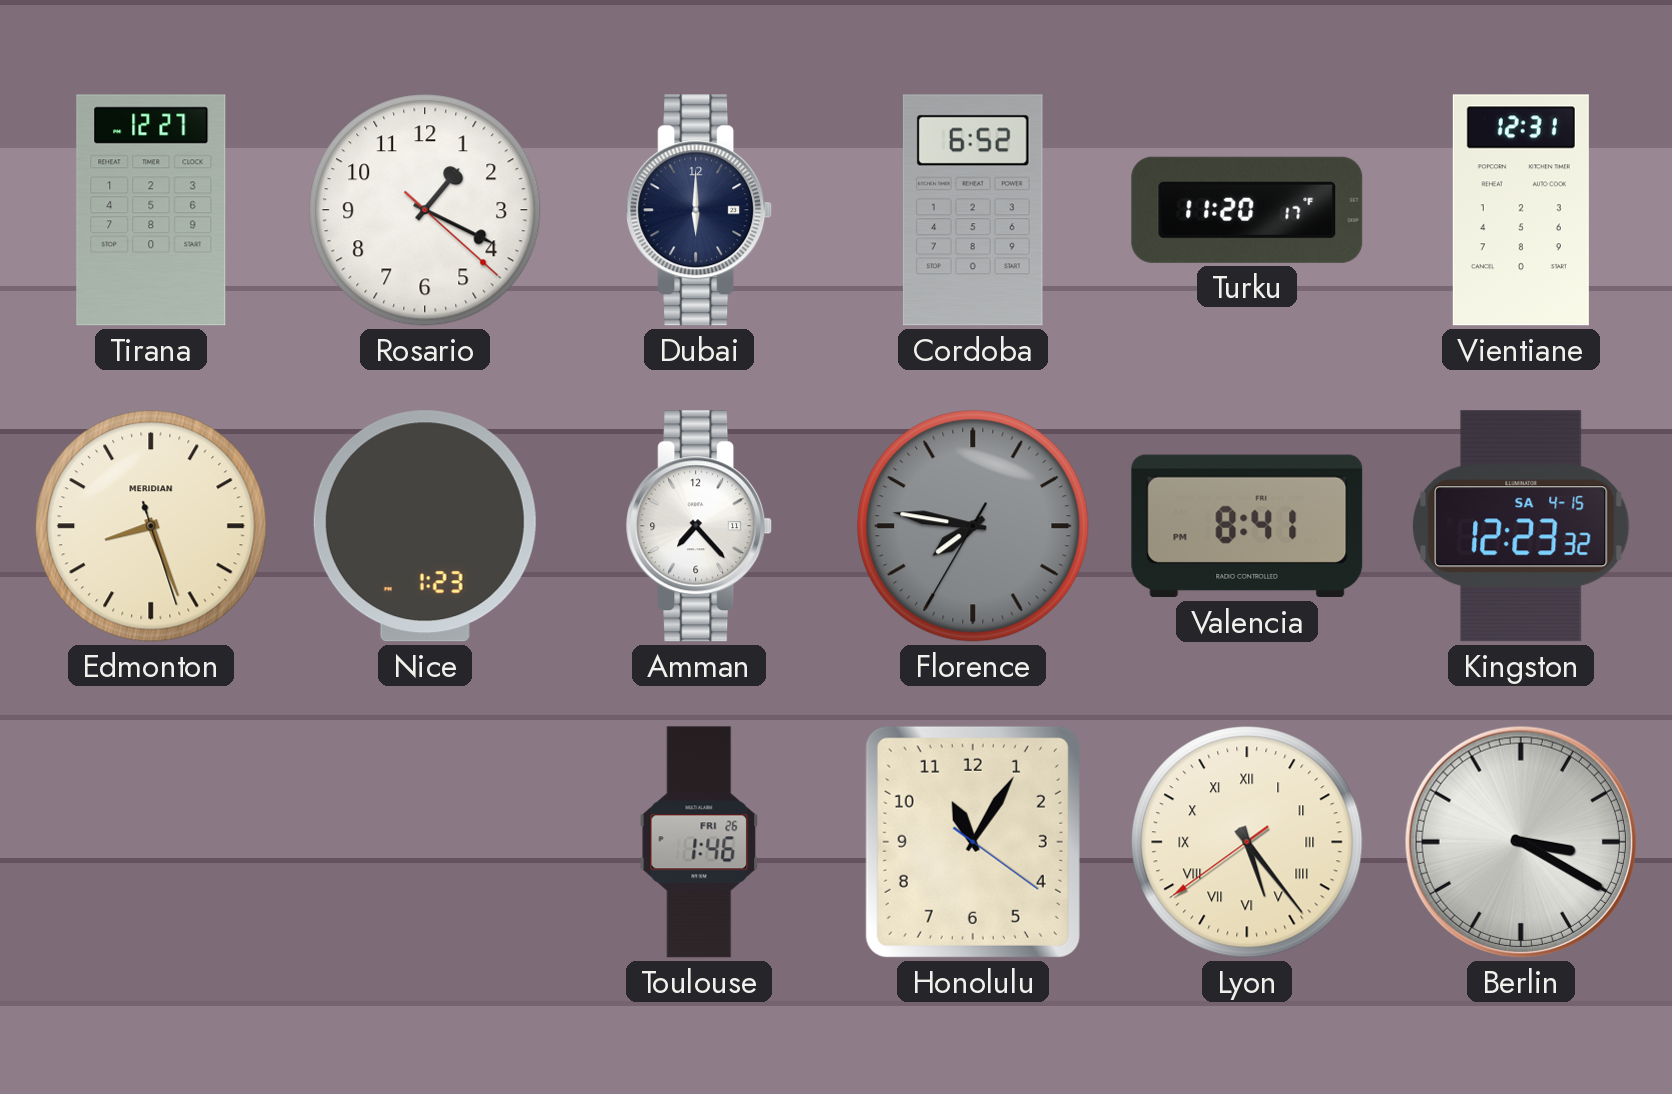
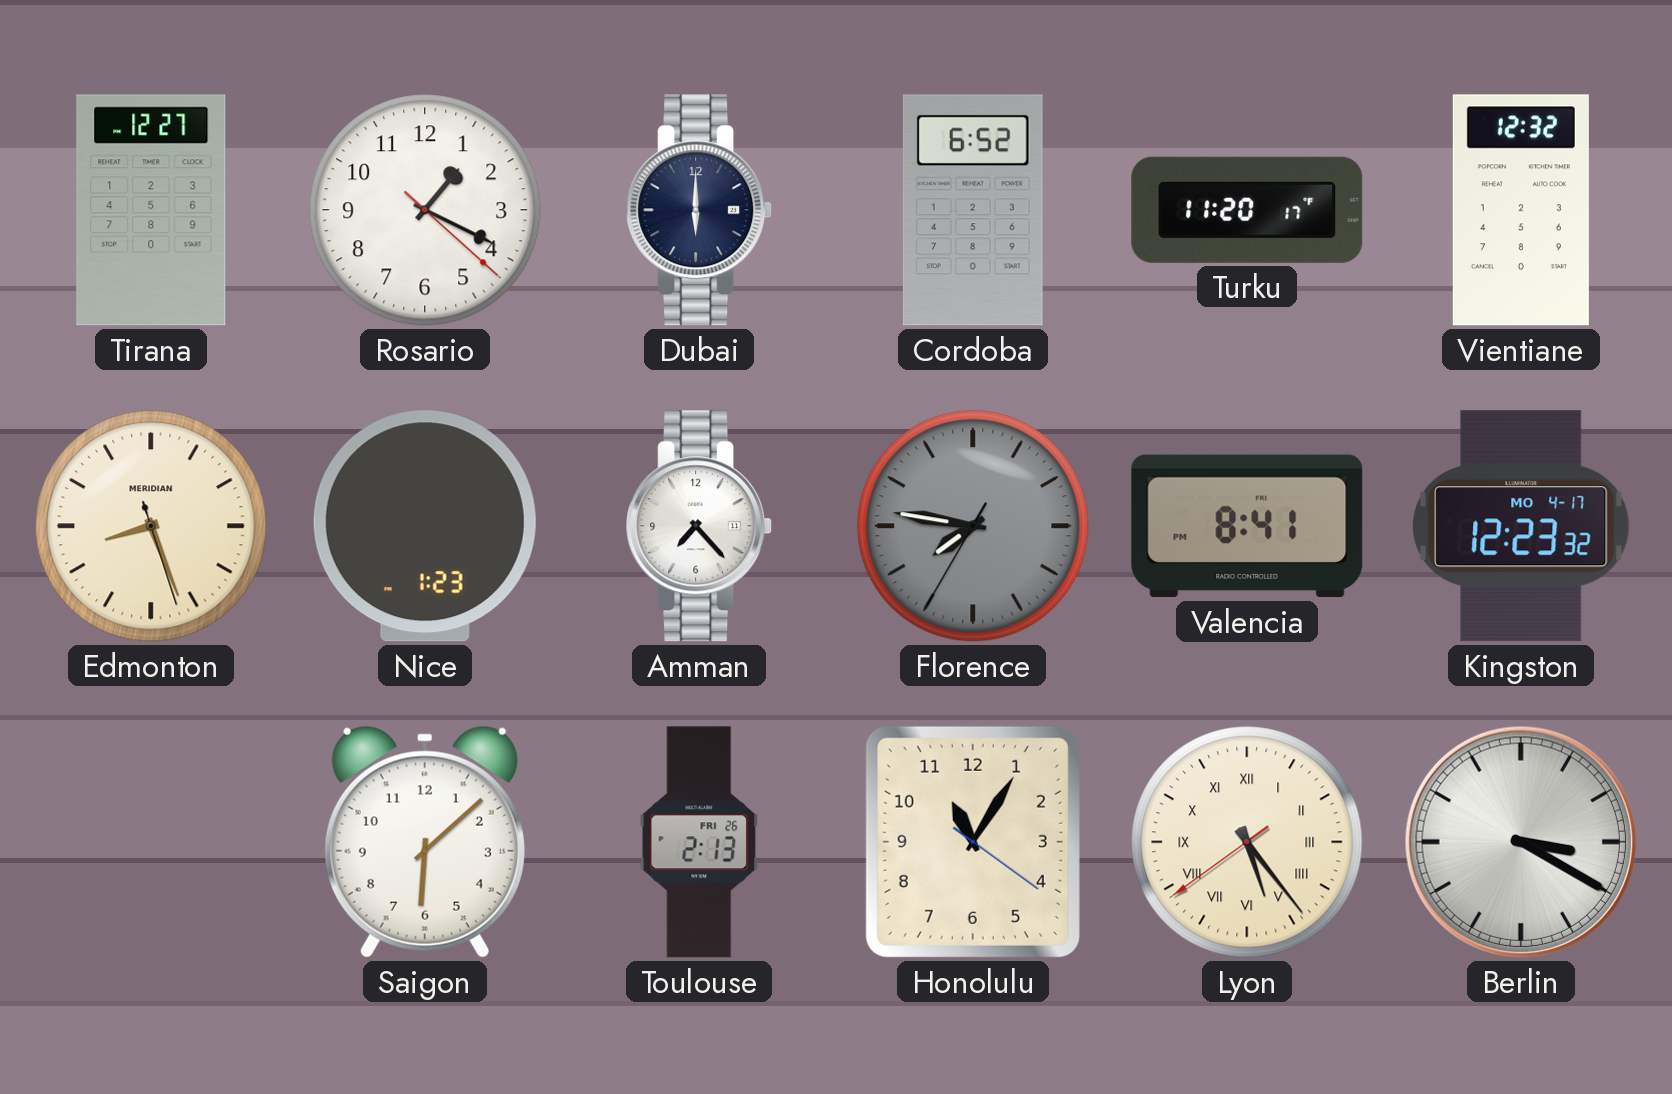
Vientiane: 12:31 -> 12:32
Kingston date: SA 4-15 -> MO 4-17
Saigon: none -> 6:08
Toulouse: 1:46 -> 2:13
